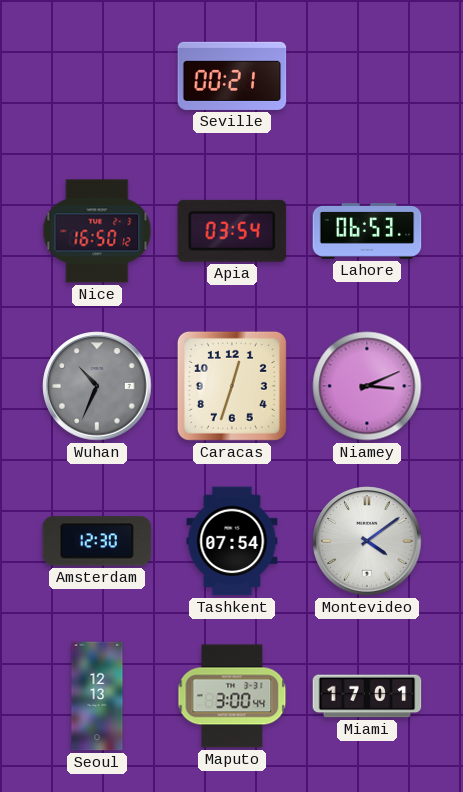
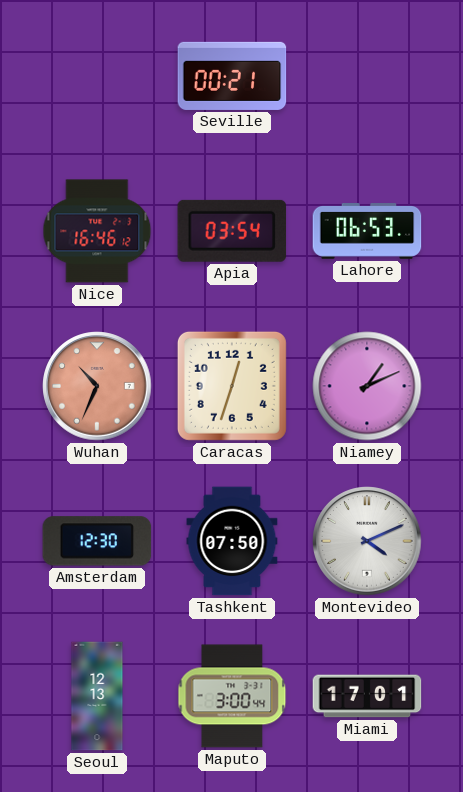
Nice: 16:50 -> 16:46
Wuhan dial: grey -> salmon
Niamey: 3:11 -> 1:11
Tashkent: 07:54 -> 07:50
Montevideo: 4:09 -> 4:11
